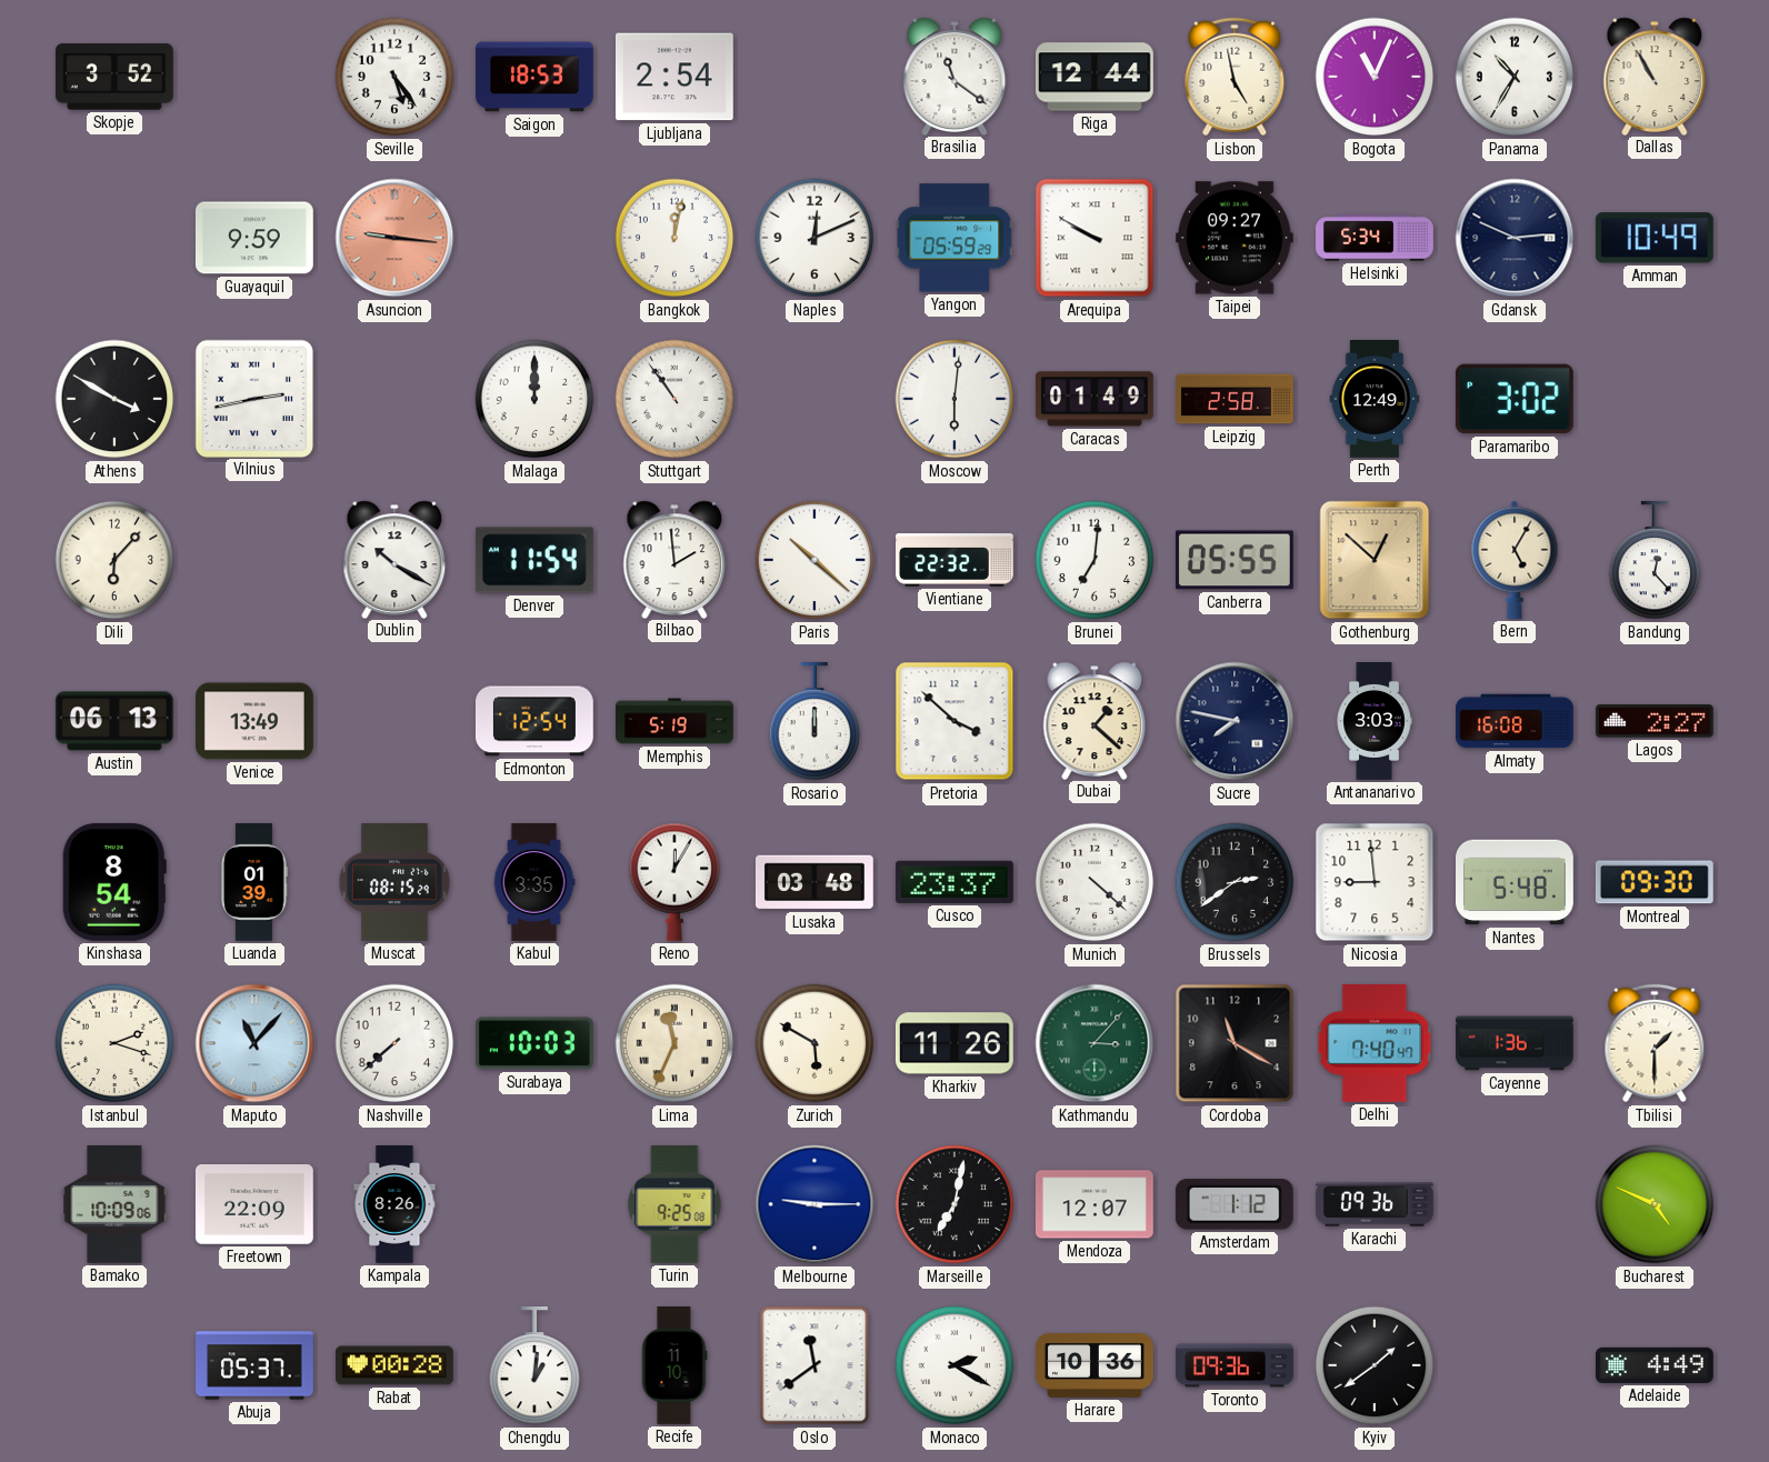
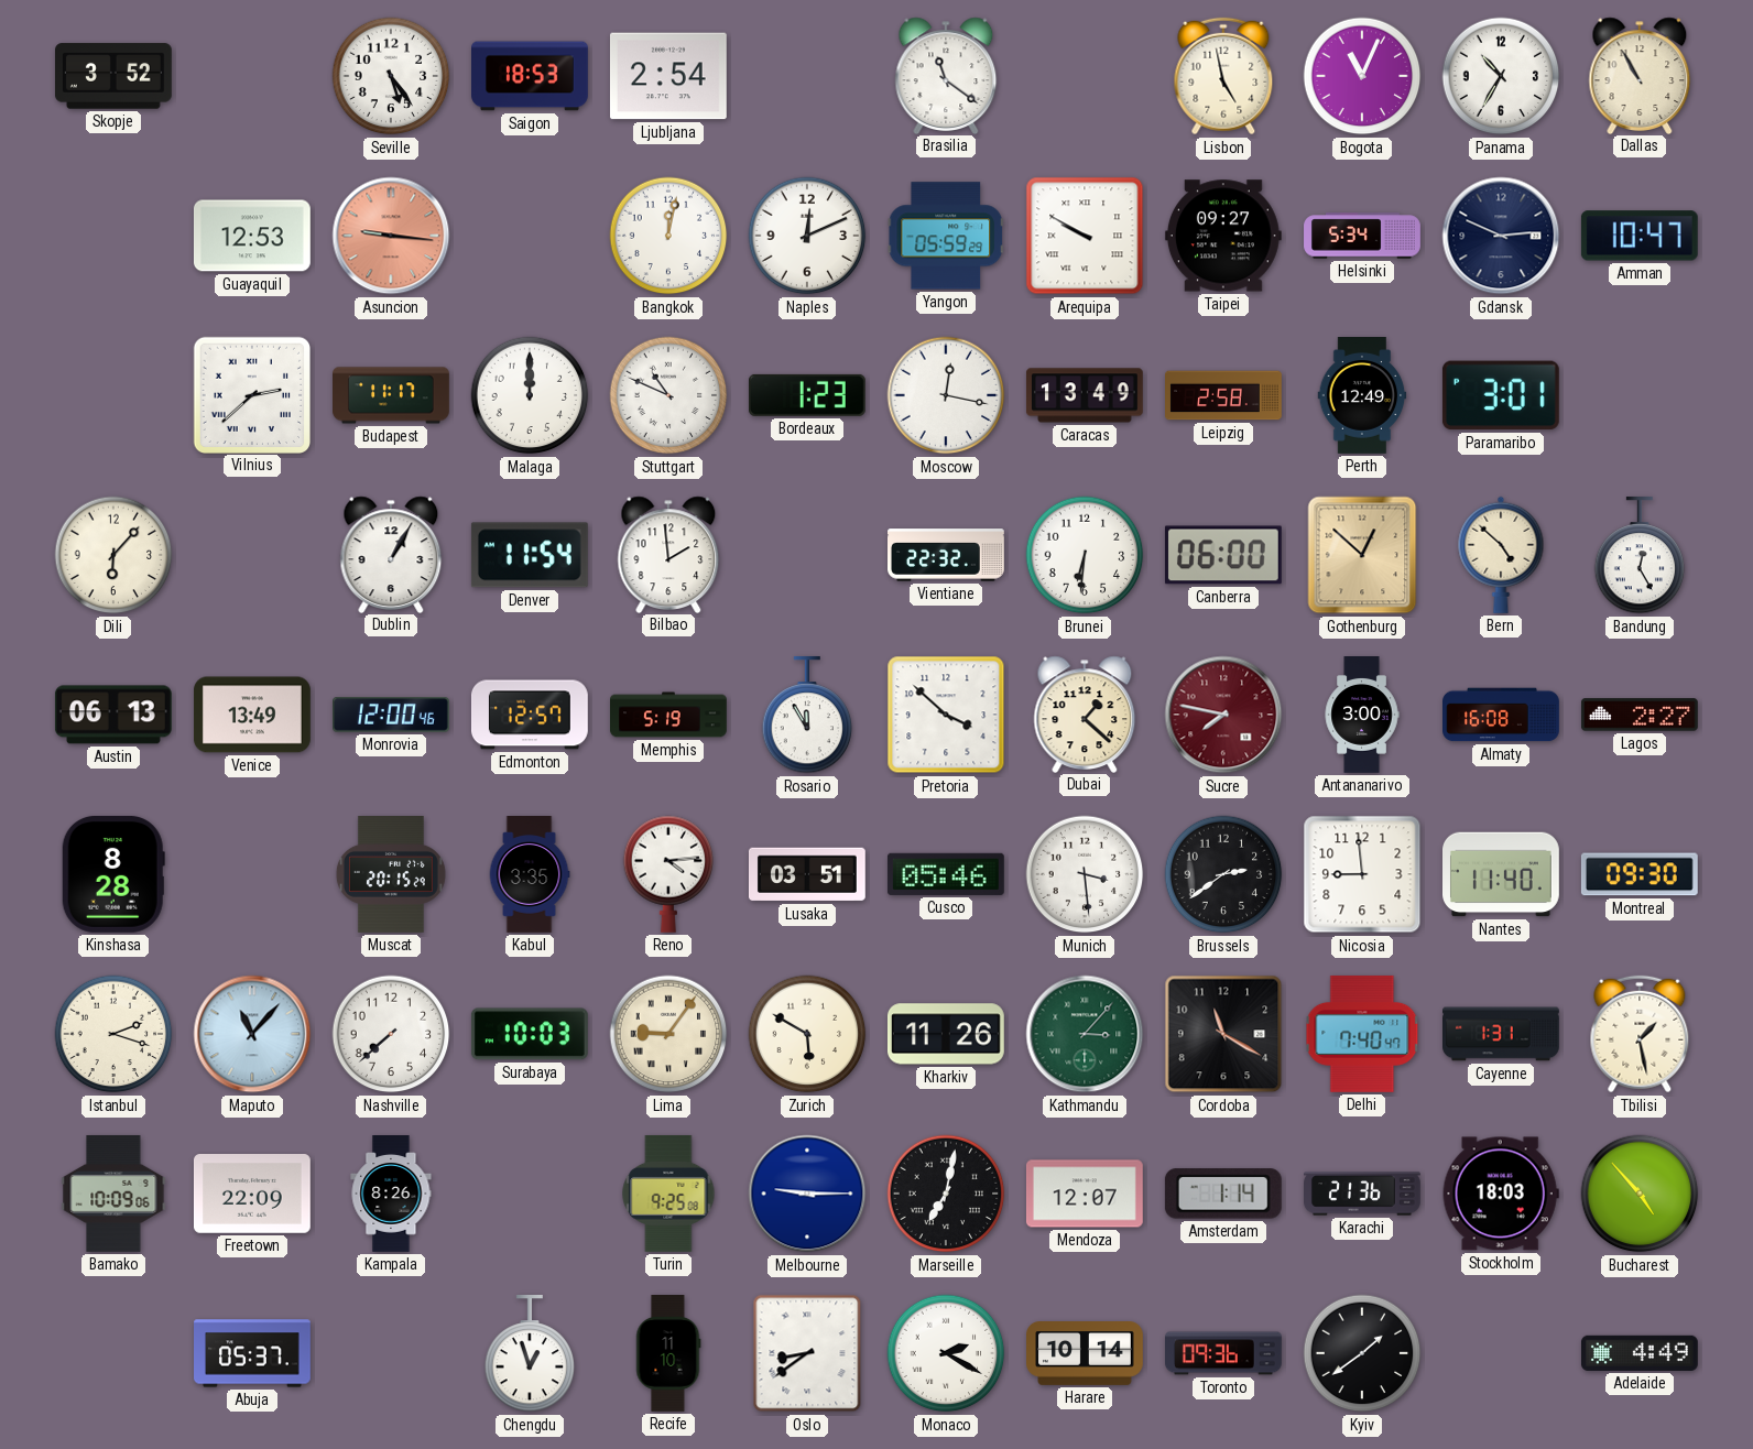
Riga: 12:44 -> none
Guayaquil: 9:59 -> 12:53
Amman: 10:49 -> 10:47
Athens: 3:50 -> none
Vilnius: 2:43 -> 2:38
Budapest: none -> 11:17
Stuttgart: 10:54 -> 10:49
Bordeaux: none -> 1:23
Moscow: 6:01 -> 12:17
Caracas: 01:49 -> 13:49
Paramaribo: 3:02 -> 3:01
Dublin: 10:20 -> 1:05
Paris: 10:22 -> none
Brunei: 7:01 -> 6:31
Canberra: 05:55 -> 06:00
Bern: 5:05 -> 4:52
Bandung: 12:23 -> 12:25
Monrovia: none -> 12:00
Edmonton: 12:54 -> 12:57
Rosario: 12:00 -> 11:55
Sucre dial: navy -> burgundy
Antananarivo: 3:03 -> 3:00
Kinshasa: 8:54 -> 8:28
Luanda: 01:39 -> none
Muscat: 08:15 -> 20:15
Reno: 12:05 -> 4:14
Lusaka: 03:48 -> 03:51
Cusco: 23:37 -> 05:46
Munich: 4:22 -> 3:29
Nantes: 5:48 -> 11:40
Lima: 11:34 -> 9:06
Cayenne: 1:36 -> 1:31
Tbilisi: 1:30 -> 1:28
Amsterdam: 1:12 -> 1:14
Karachi: 09:36 -> 21:36
Stockholm: none -> 18:03
Bucharest: 4:49 -> 4:53
Rabat: 00:28 -> none
Chengdu: 1:01 -> 12:57
Oslo: 11:39 -> 8:39
Harare: 10:36 -> 10:14
